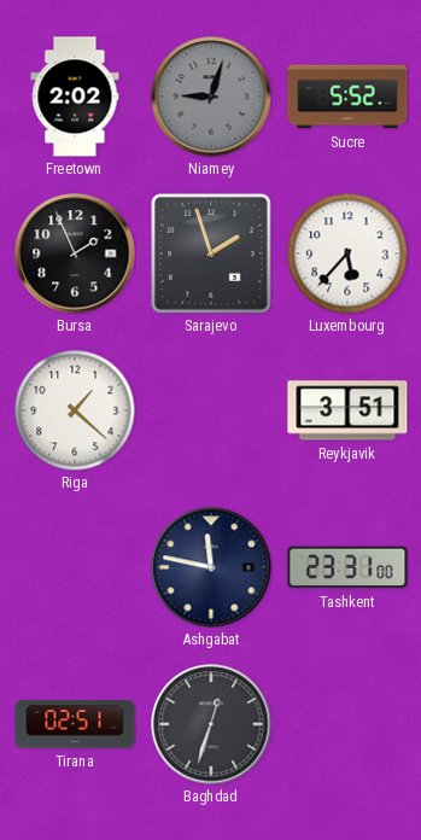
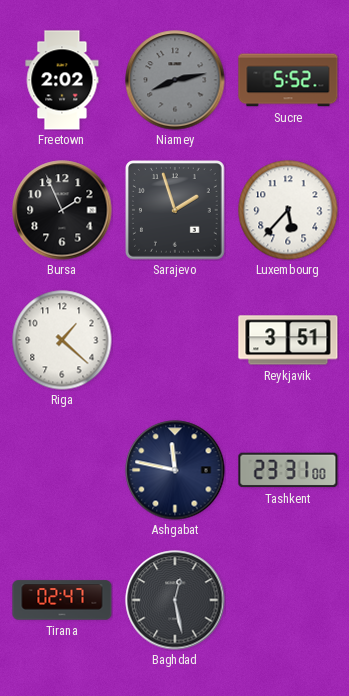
Niamey: 9:03 -> 8:13
Tirana: 02:51 -> 02:47
Baghdad: 12:33 -> 12:28
